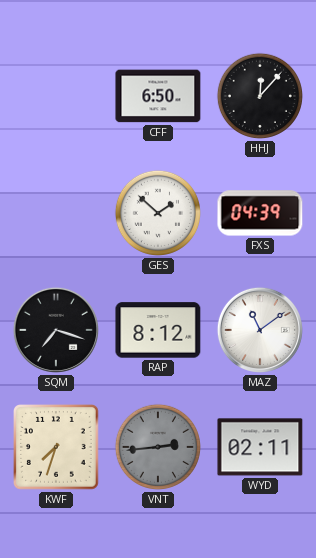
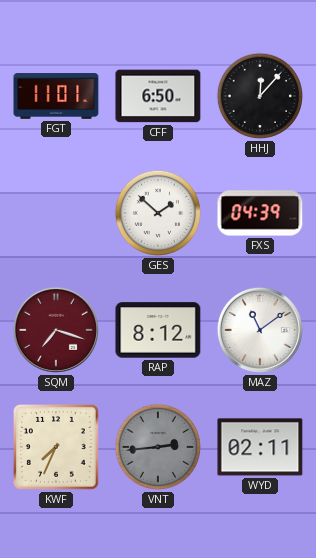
FGT: none -> 11:01
SQM dial: black -> burgundy
KWF: 7:33 -> 7:34
